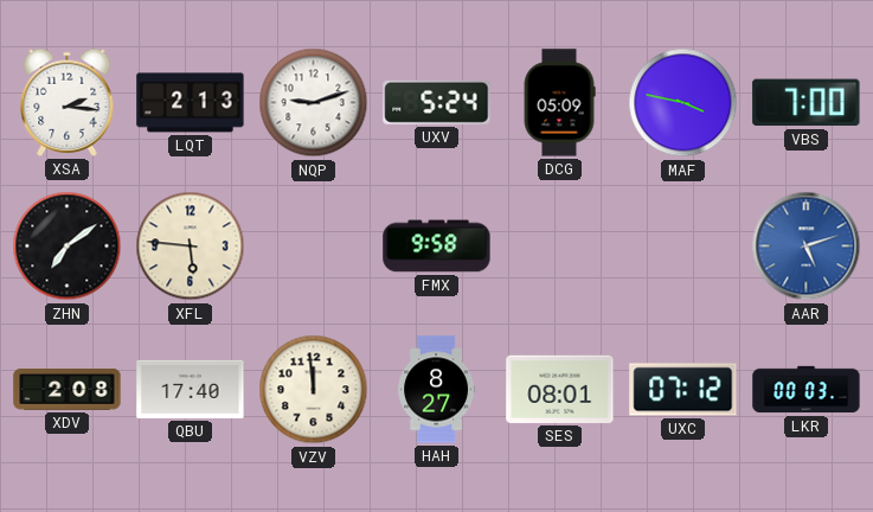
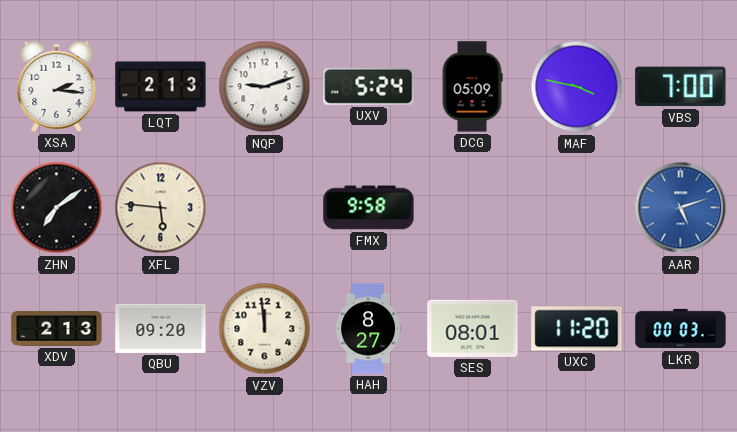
XDV: 2:08 -> 2:13
QBU: 17:40 -> 09:20
UXC: 07:12 -> 11:20
